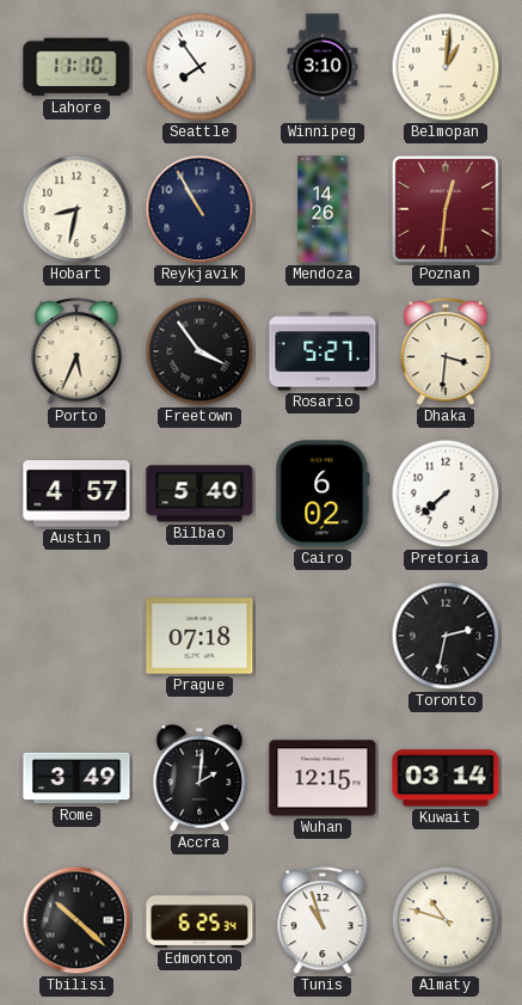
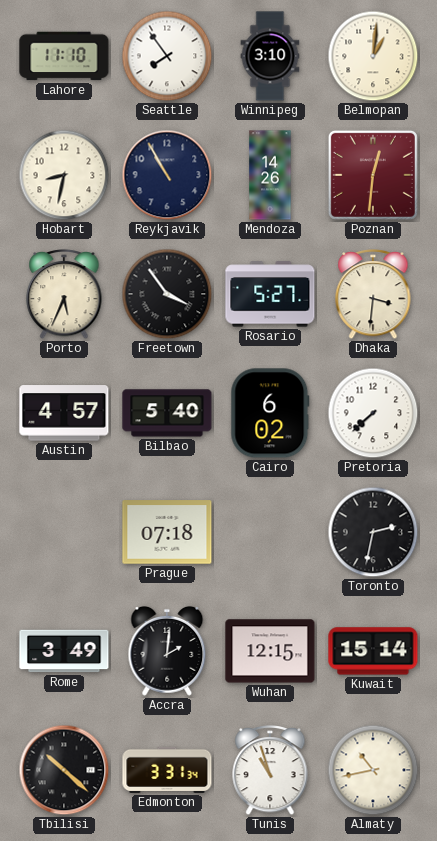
Kuwait: 03:14 -> 15:14
Edmonton: 6:25 -> 3:31
Almaty: 10:48 -> 10:43
